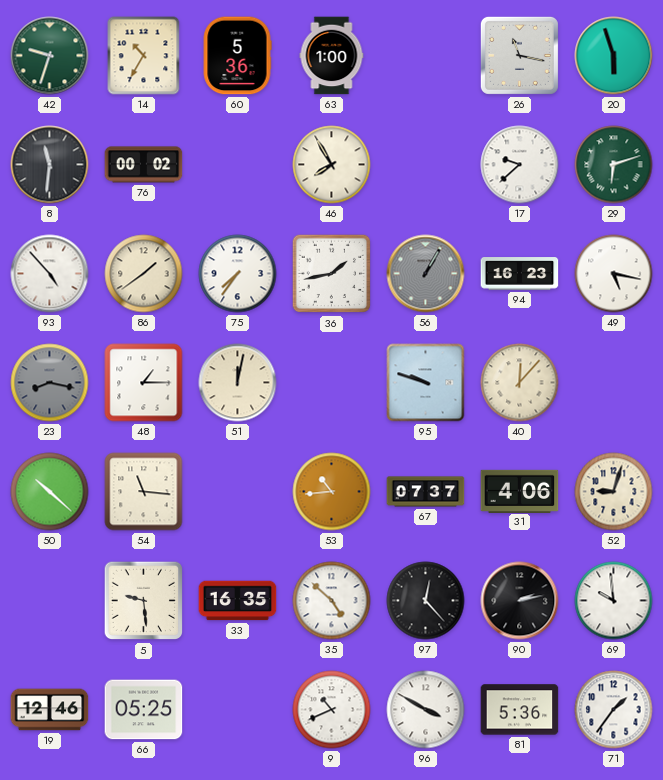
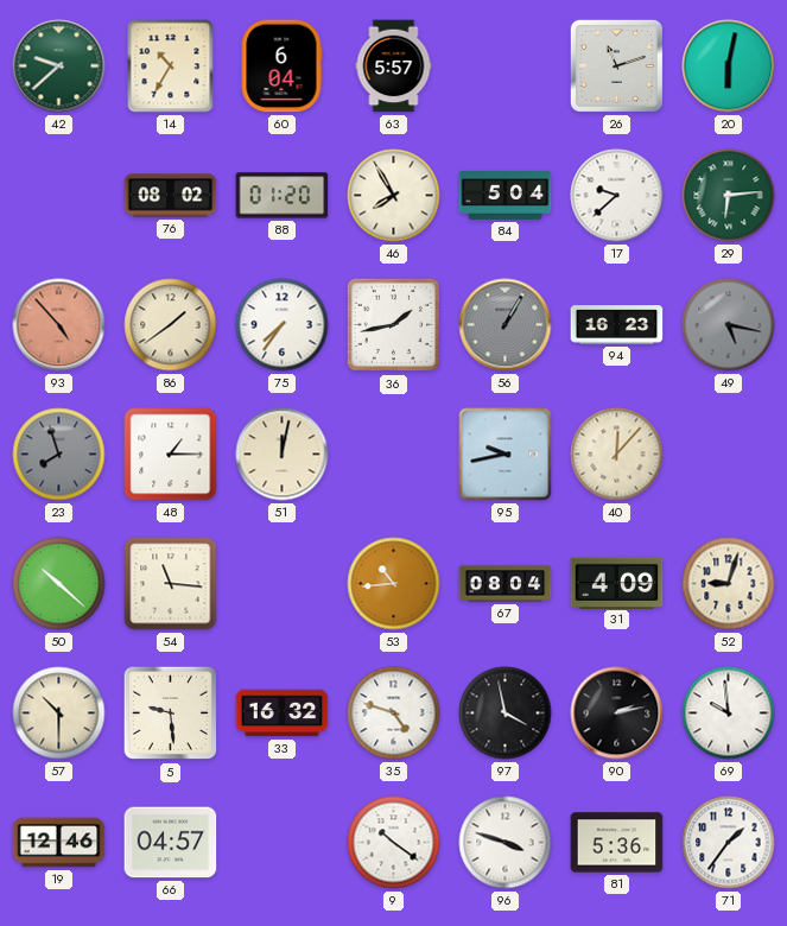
42: 9:33 -> 9:38
60: 5:36 -> 6:04
63: 1:00 -> 5:57
26: 11:17 -> 11:12
20: 5:57 -> 6:02
8: 11:31 -> none
76: 00:02 -> 08:02
88: none -> 01:20
84: none -> 5:04
29: 6:12 -> 6:14
93 dial: white -> salmon
49 dial: white -> grey
23: 8:17 -> 7:57
95: 9:48 -> 9:43
67: 07:37 -> 08:04
31: 4:06 -> 4:09
57: none -> 10:30
33: 16:35 -> 16:32
35: 4:52 -> 4:48
97: 12:23 -> 3:58
66: 05:25 -> 04:57
9: 10:41 -> 10:21
96: 3:50 -> 3:48
